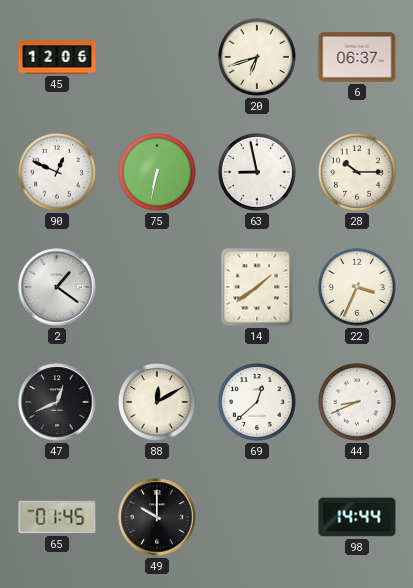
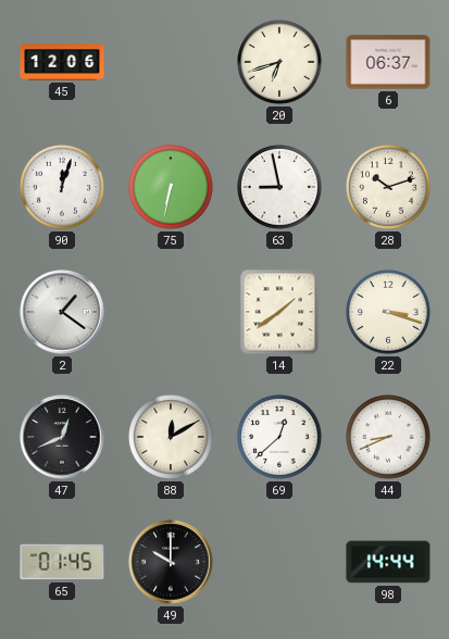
90: 12:49 -> 12:03
28: 10:15 -> 10:12
22: 3:34 -> 3:18
